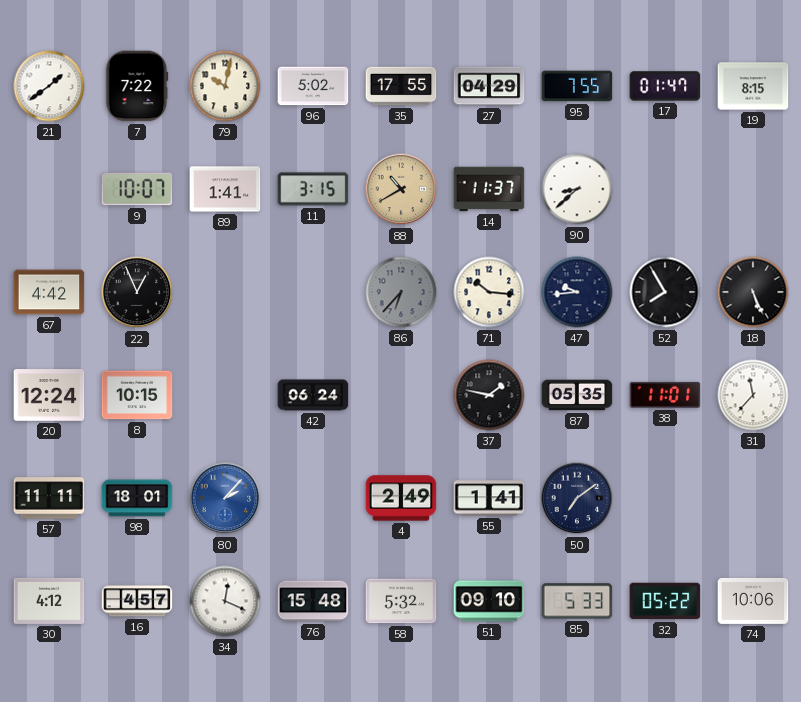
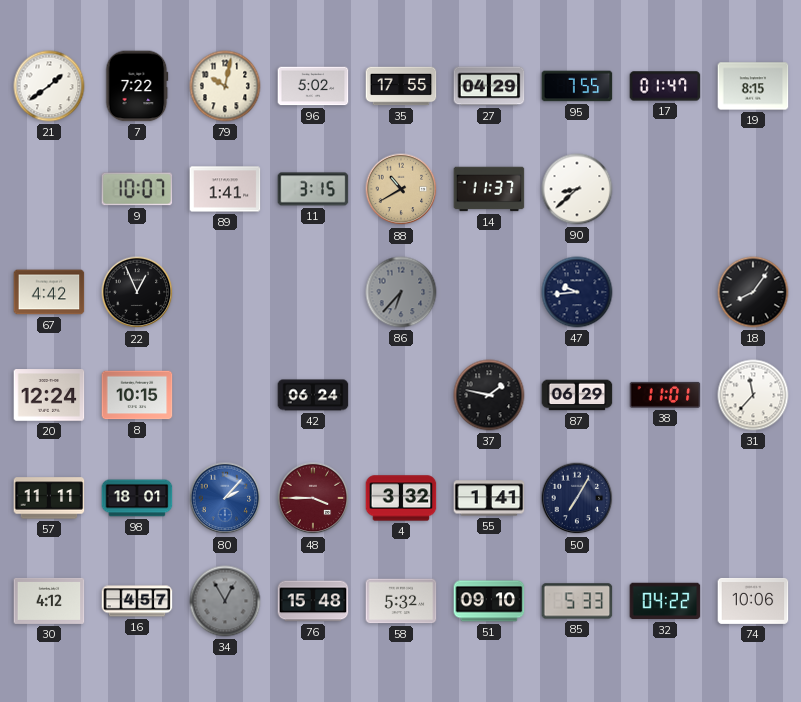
71: 10:16 -> none
52: 7:55 -> none
18: 5:26 -> 8:06
87: 05:35 -> 06:29
48: none -> 3:45
4: 2:49 -> 3:32
50: 7:09 -> 7:05
34: 12:19 -> 12:55
34 dial: white -> grey
32: 05:22 -> 04:22
